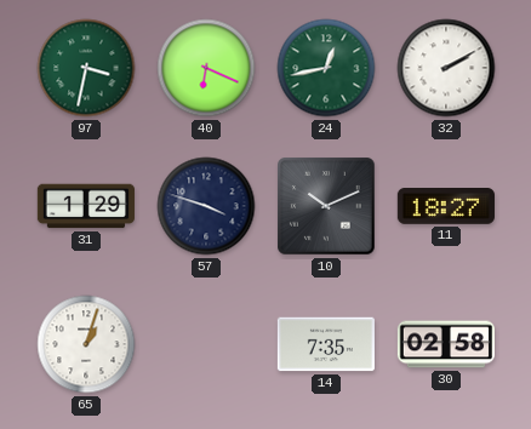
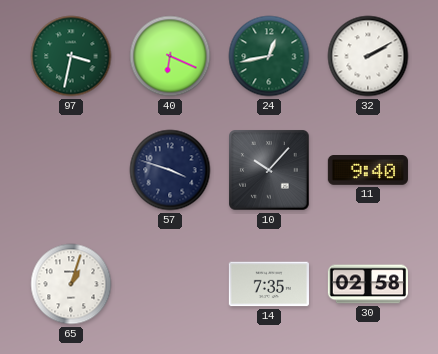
31: 1:29 -> none
10: 10:11 -> 10:07
11: 18:27 -> 9:40
